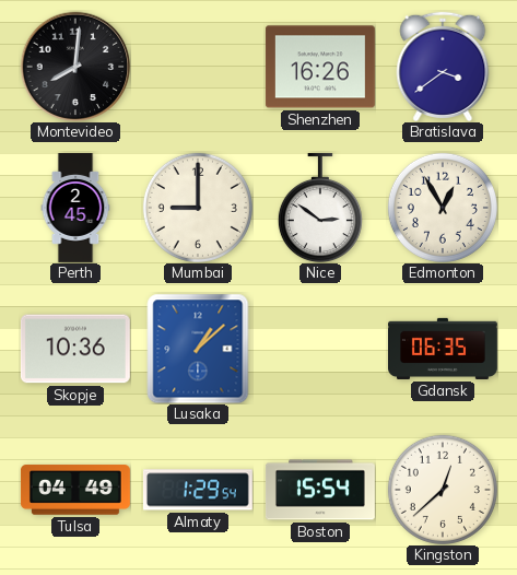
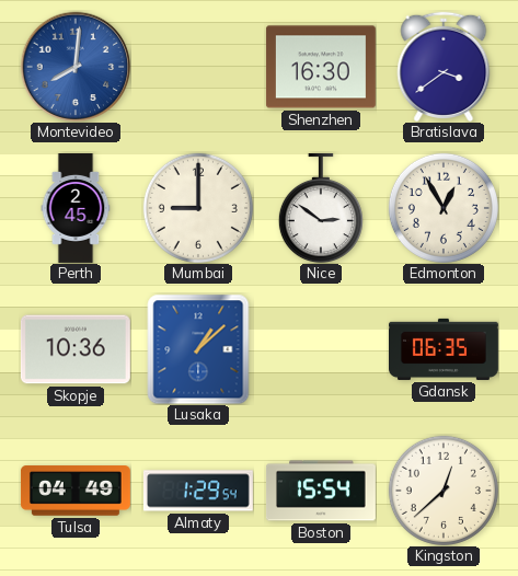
Montevideo dial: black -> blue
Shenzhen: 16:26 -> 16:30
